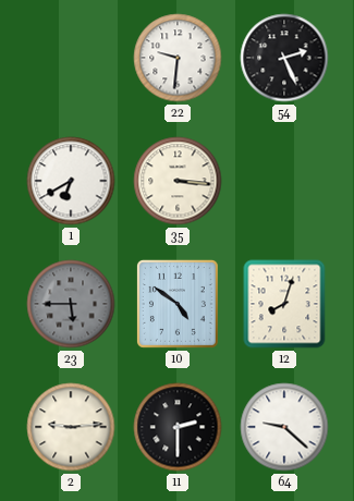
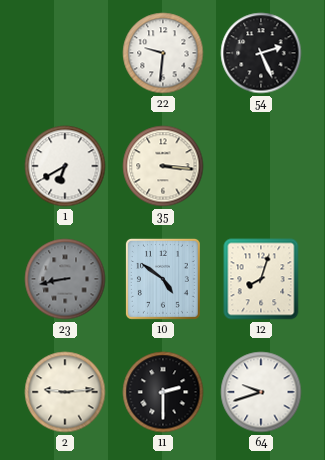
23: 5:45 -> 8:43
64: 9:22 -> 9:42
